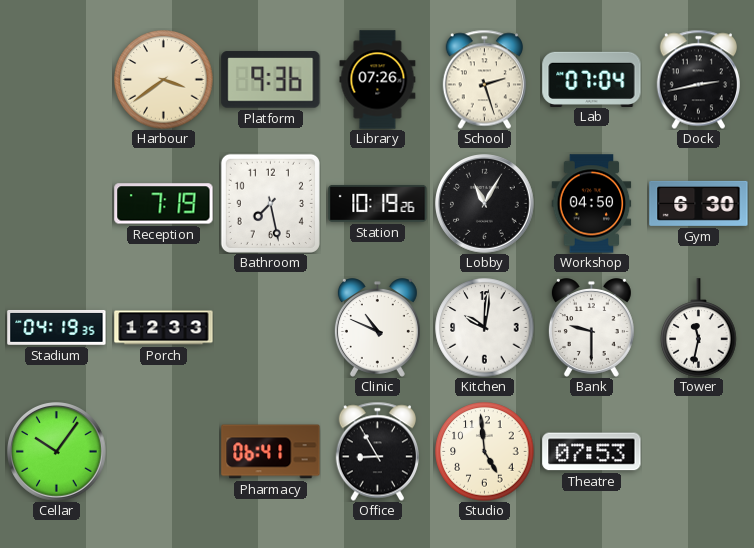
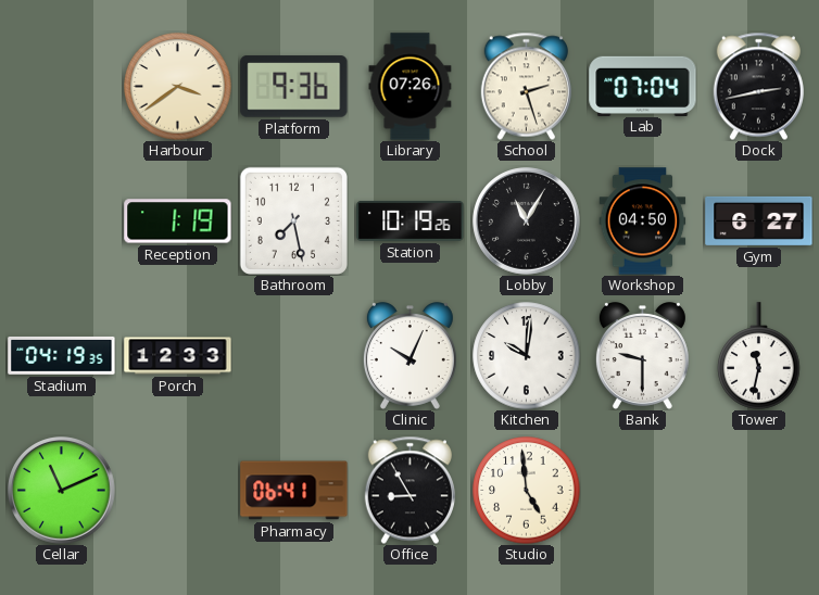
Reception: 7:19 -> 1:19
Gym: 6:30 -> 6:27
Clinic: 10:49 -> 10:04
Cellar: 10:06 -> 11:11
Theatre: 07:53 -> none
